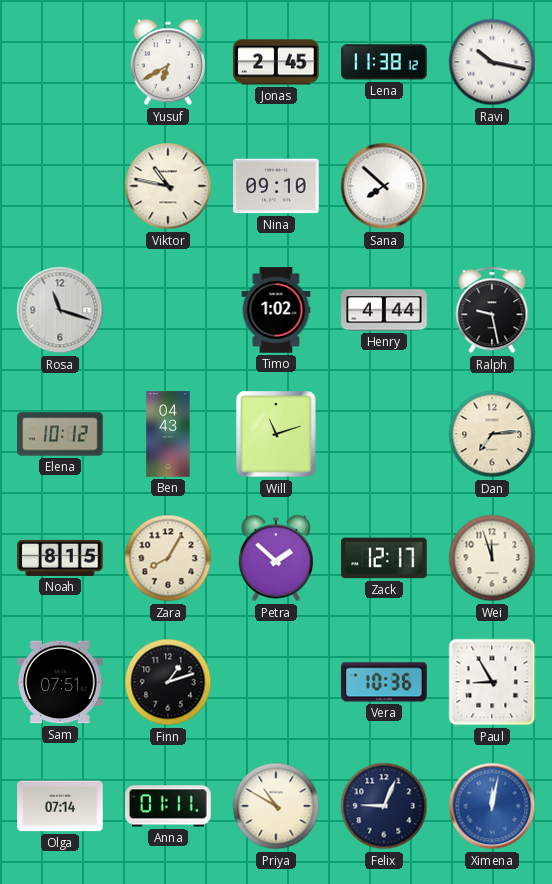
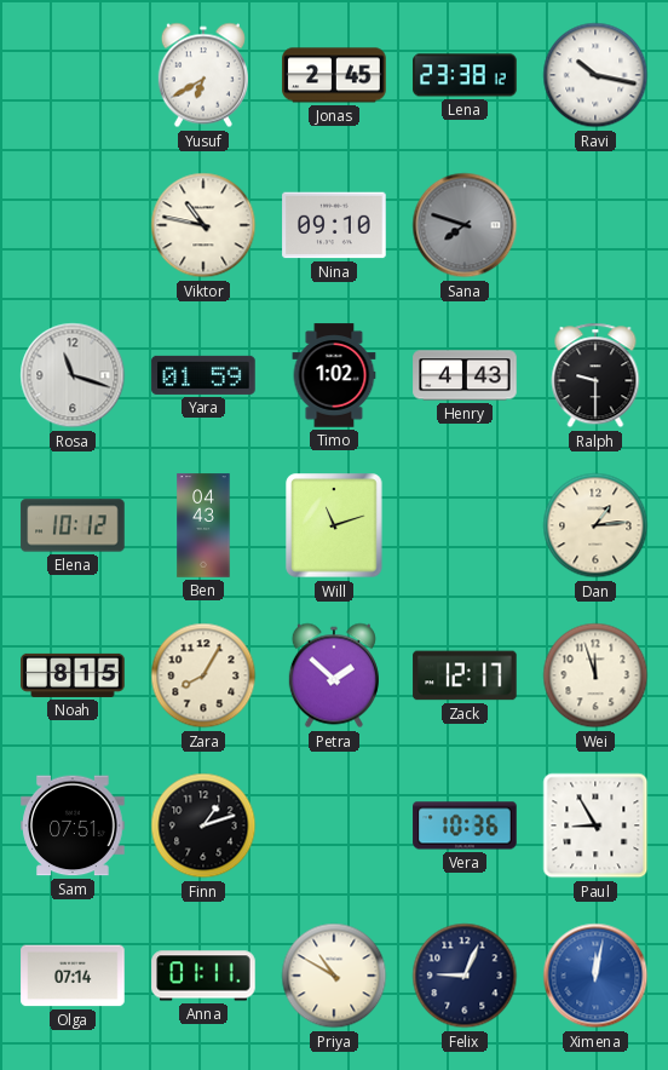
Lena: 11:38 -> 23:38
Sana: 7:52 -> 7:48
Sana dial: white -> grey
Yara: none -> 01:59
Henry: 4:44 -> 4:43
Ralph: 9:28 -> 9:30
Dan: 7:14 -> 1:14
